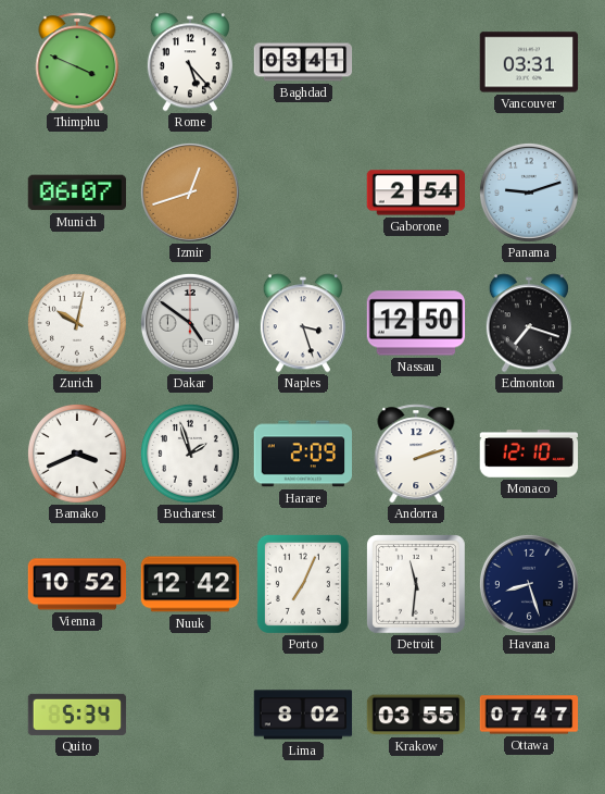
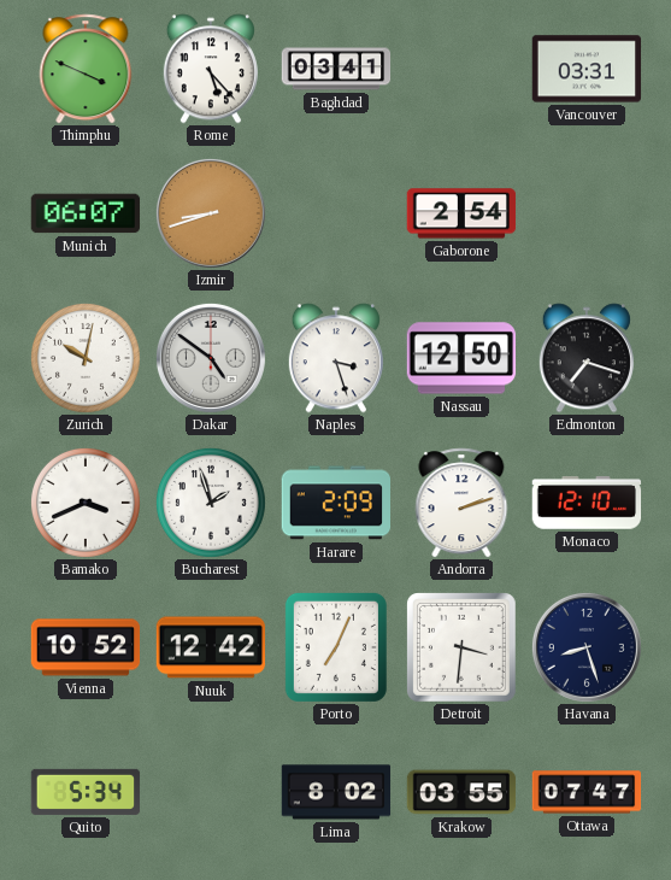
Izmir: 12:42 -> 8:42
Panama: 9:12 -> none
Detroit: 11:31 -> 3:31
